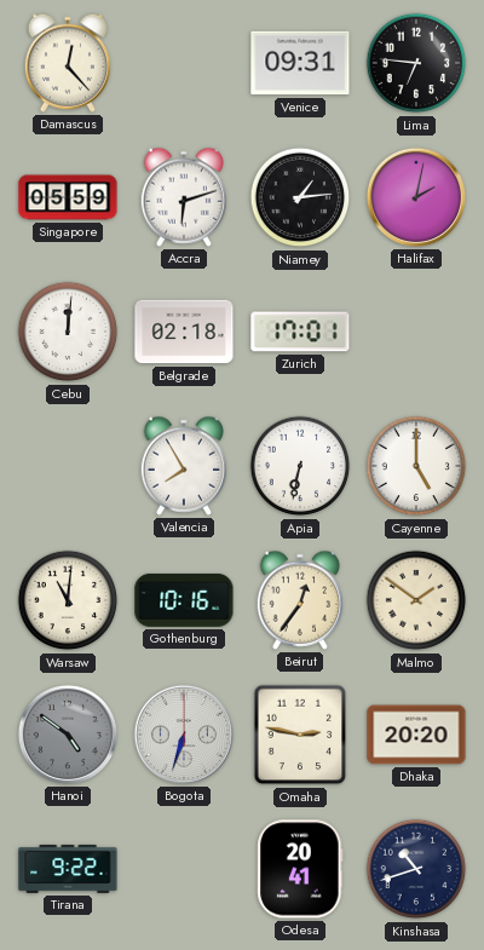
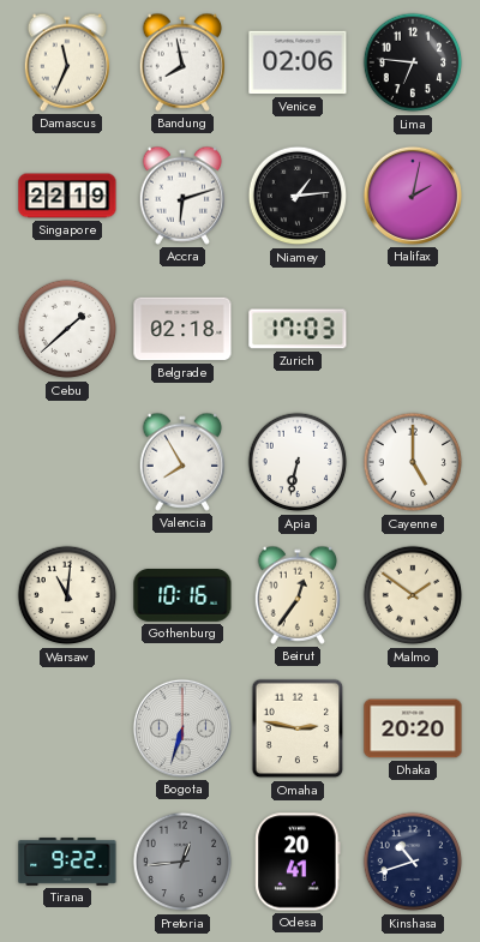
Damascus: 12:23 -> 11:34
Bandung: none -> 7:58
Venice: 09:31 -> 02:06
Singapore: 05:59 -> 22:19
Cebu: 12:01 -> 1:38
Zurich: 17:01 -> 17:03
Hanoi: 4:51 -> none
Pretoria: none -> 12:44
